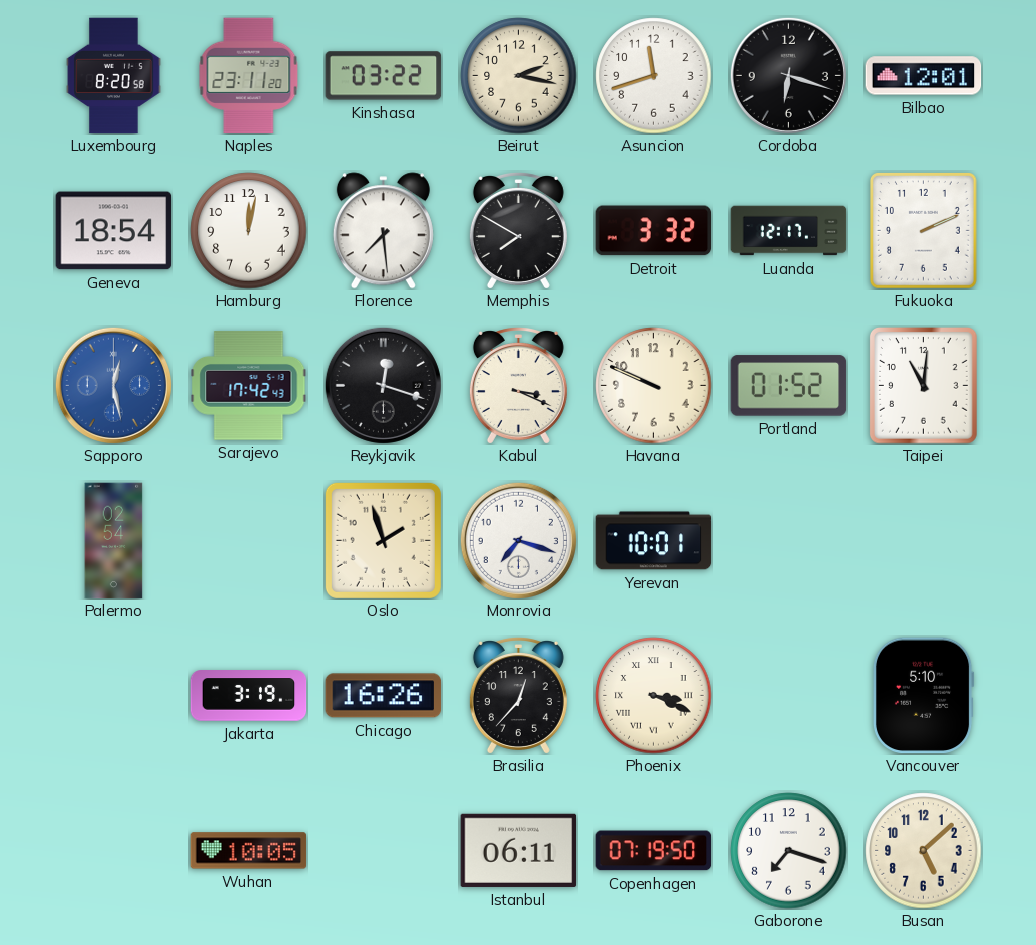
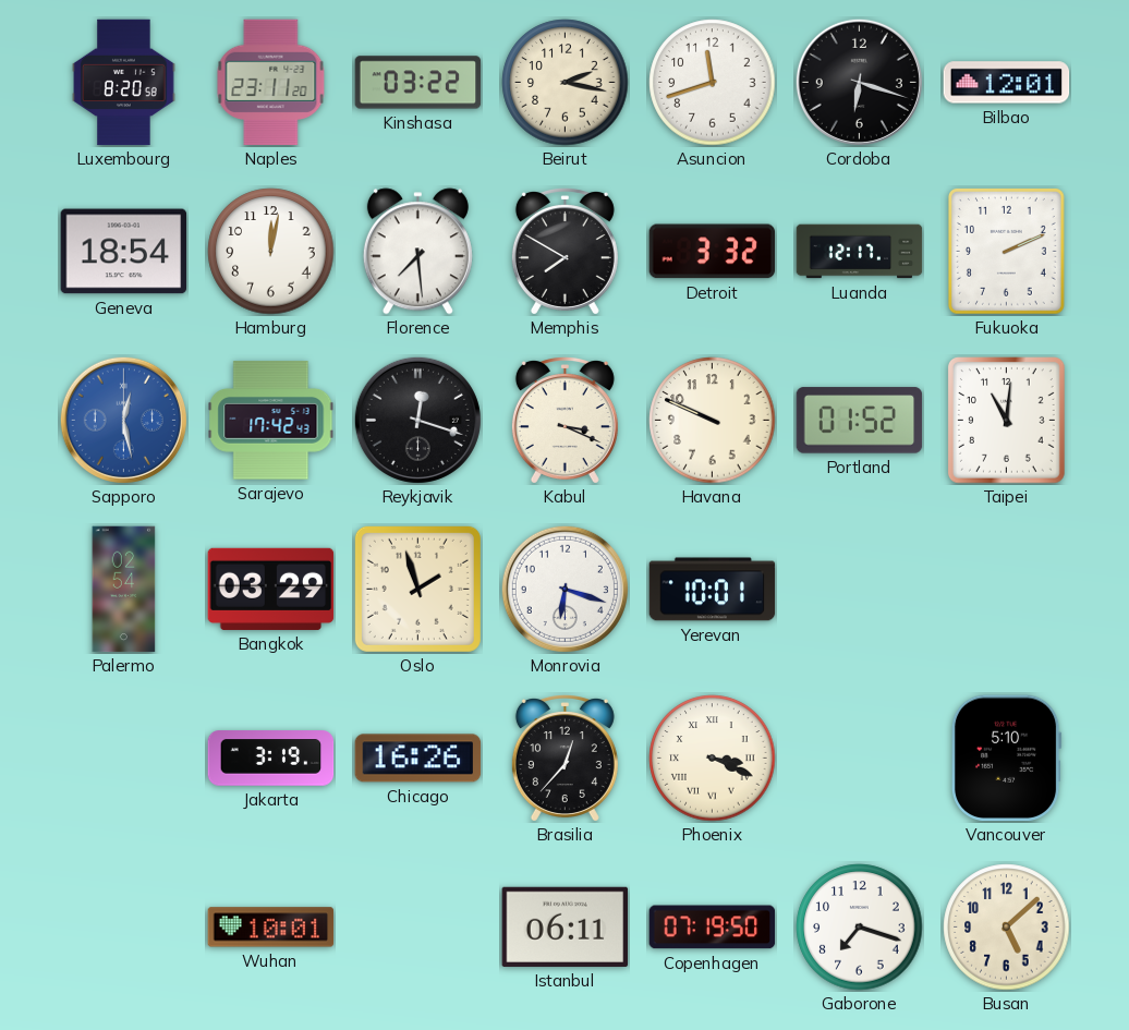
Bangkok: none -> 03:29
Monrovia: 7:18 -> 6:18
Wuhan: 10:05 -> 10:01
